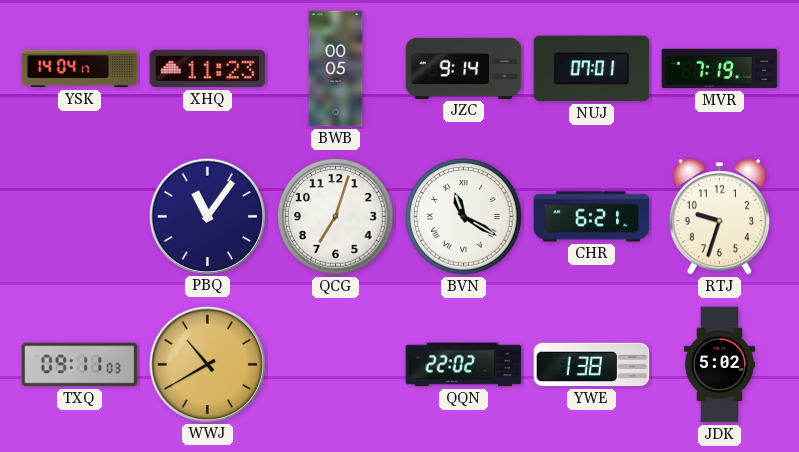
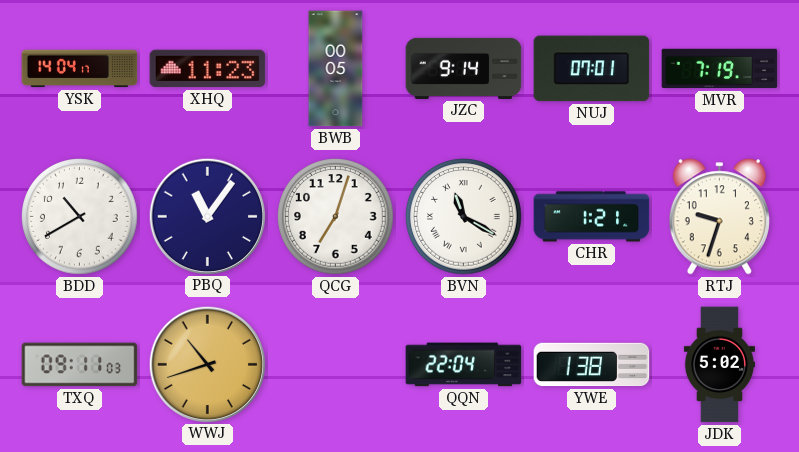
BDD: none -> 10:40
CHR: 6:21 -> 1:21
WWJ: 10:40 -> 10:42
QQN: 22:02 -> 22:04
